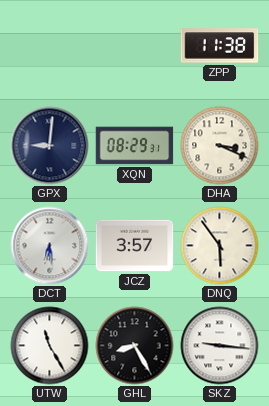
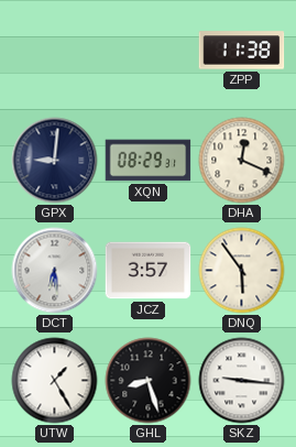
DHA: 3:19 -> 12:19
UTW: 11:25 -> 1:25
GHL: 8:25 -> 8:27
